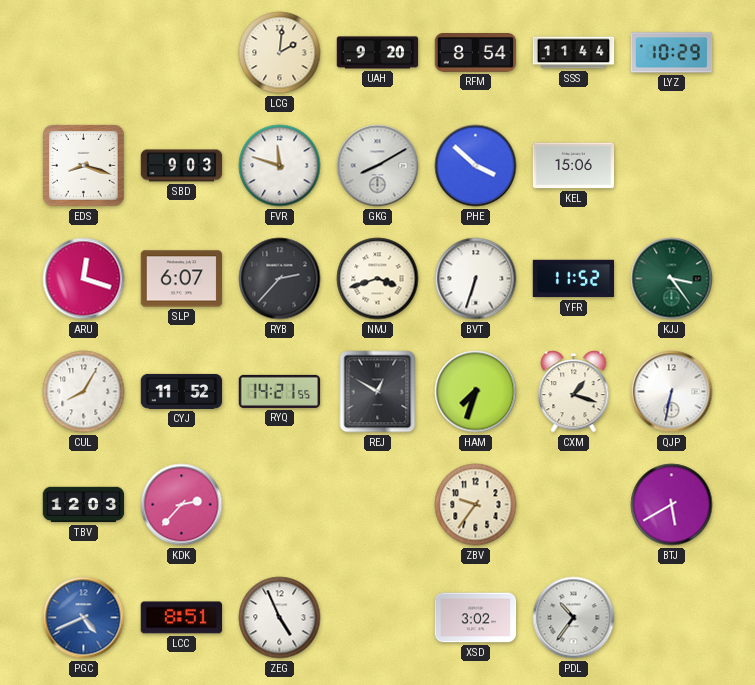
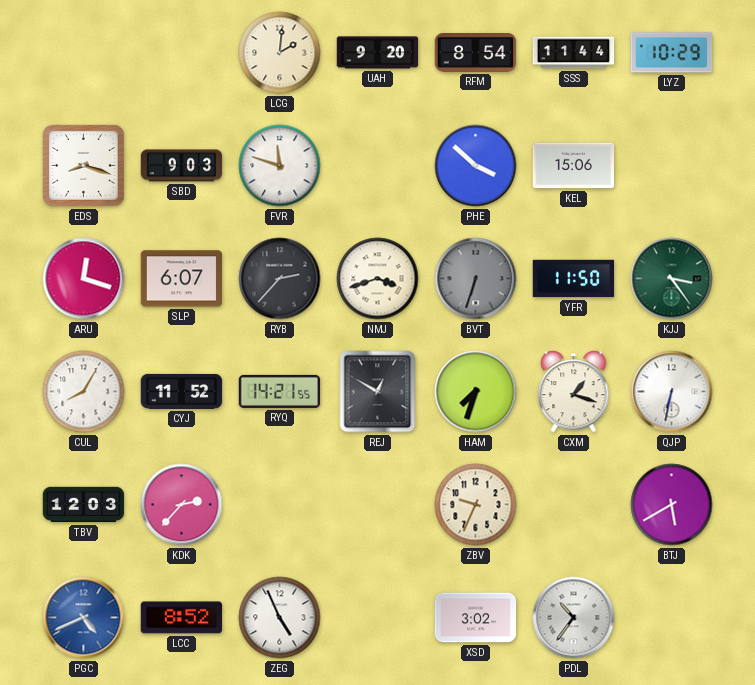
GKG: 8:10 -> none
BVT dial: white -> grey
YFR: 11:52 -> 11:50
ZBV: 9:36 -> 9:34
LCC: 8:51 -> 8:52
